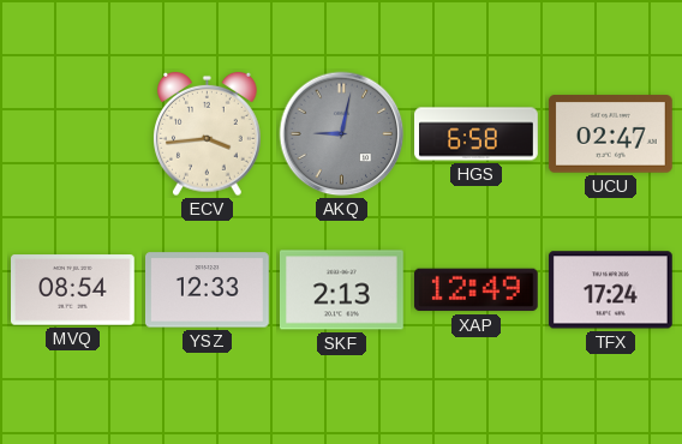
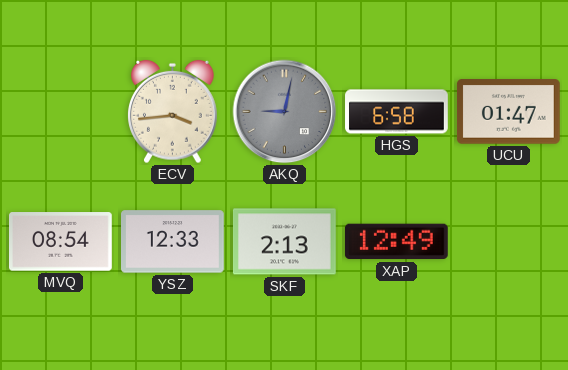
UCU: 02:47 -> 01:47
TFX: 17:24 -> none
